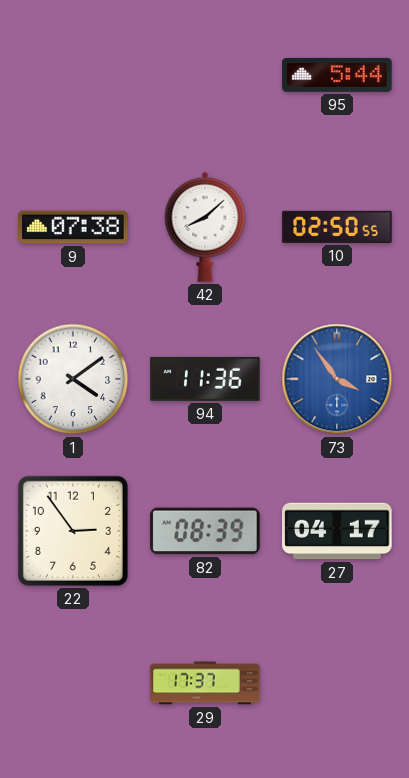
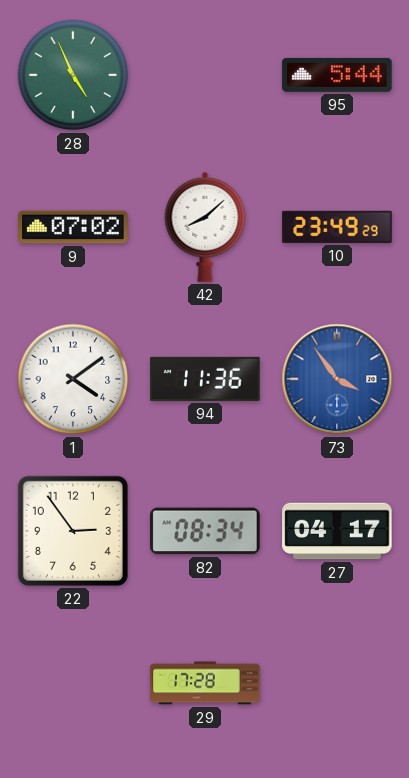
28: none -> 4:56
9: 07:38 -> 07:02
10: 02:50 -> 23:49
82: 08:39 -> 08:34
29: 17:37 -> 17:28
